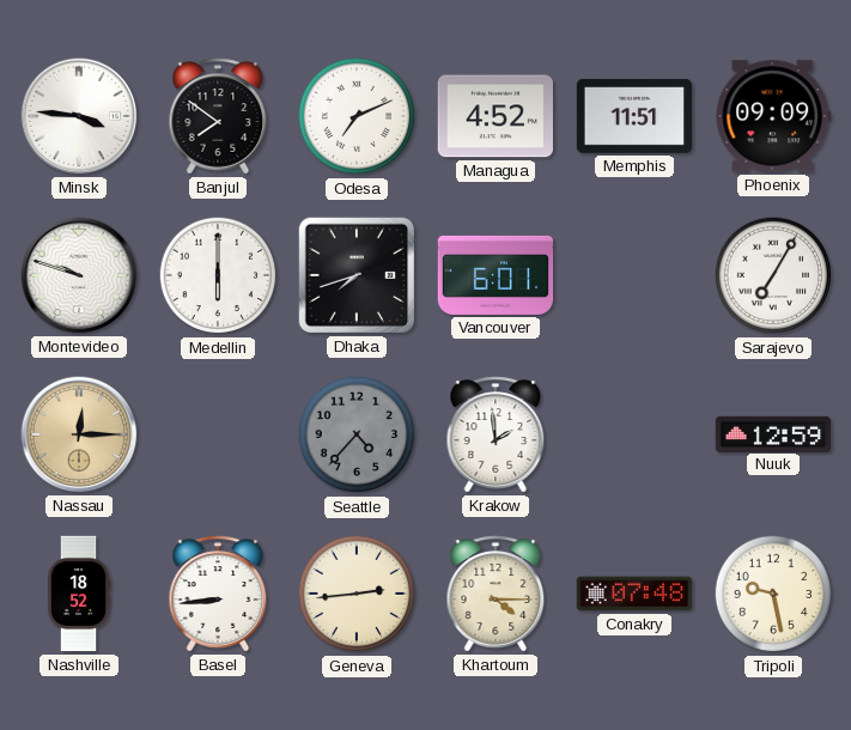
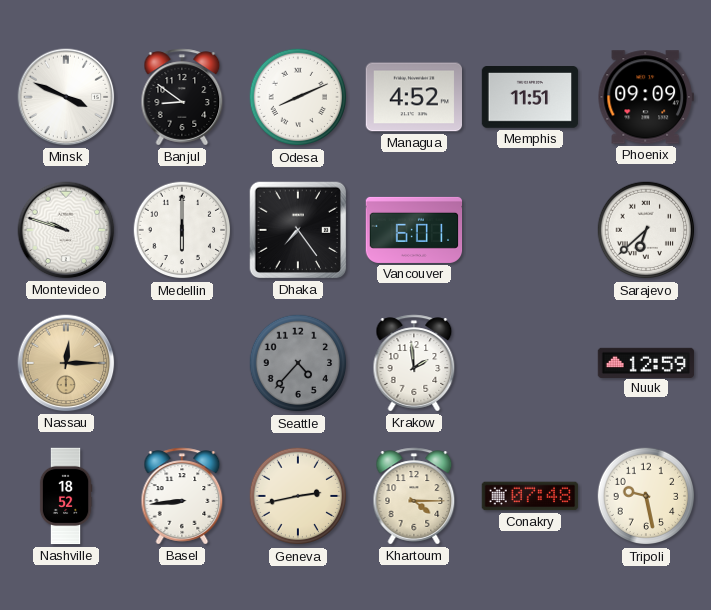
Minsk: 3:46 -> 3:49
Banjul: 7:51 -> 8:51
Odesa: 7:11 -> 8:11
Dhaka: 7:42 -> 7:24
Sarajevo: 7:05 -> 6:38
Geneva: 2:44 -> 2:43
